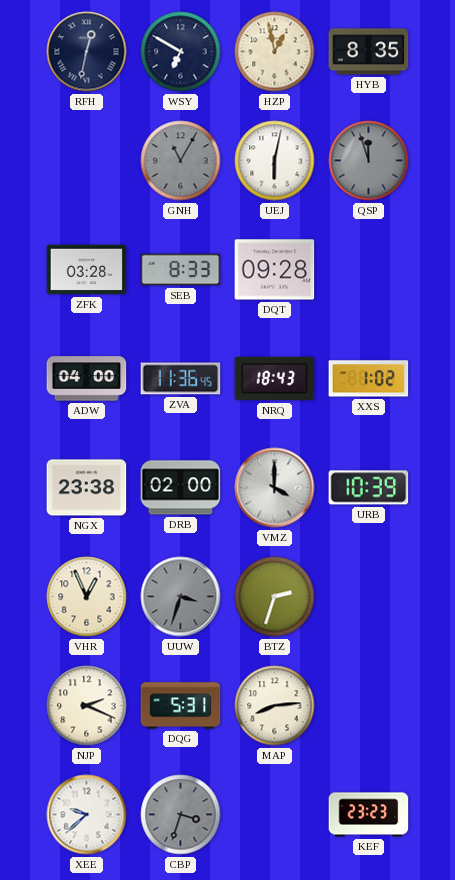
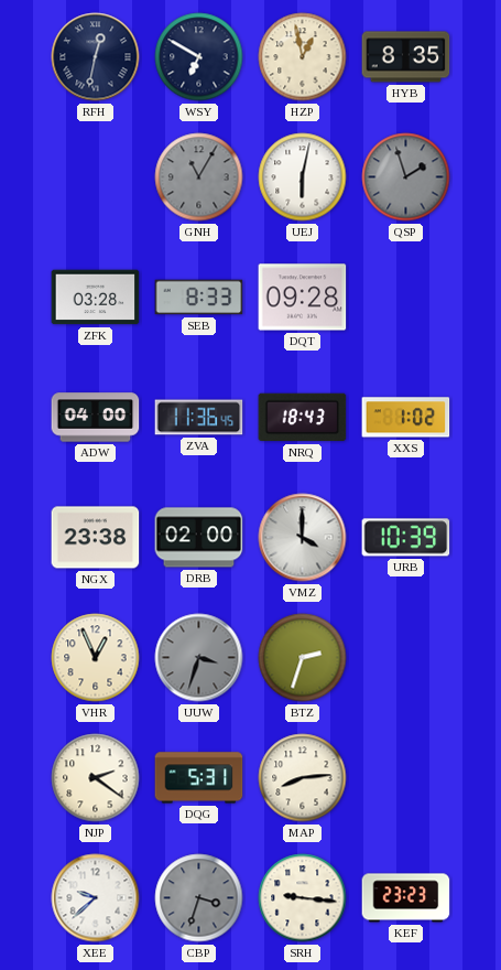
QSP: 11:57 -> 1:57
NJP: 2:19 -> 2:21
SRH: none -> 9:16
